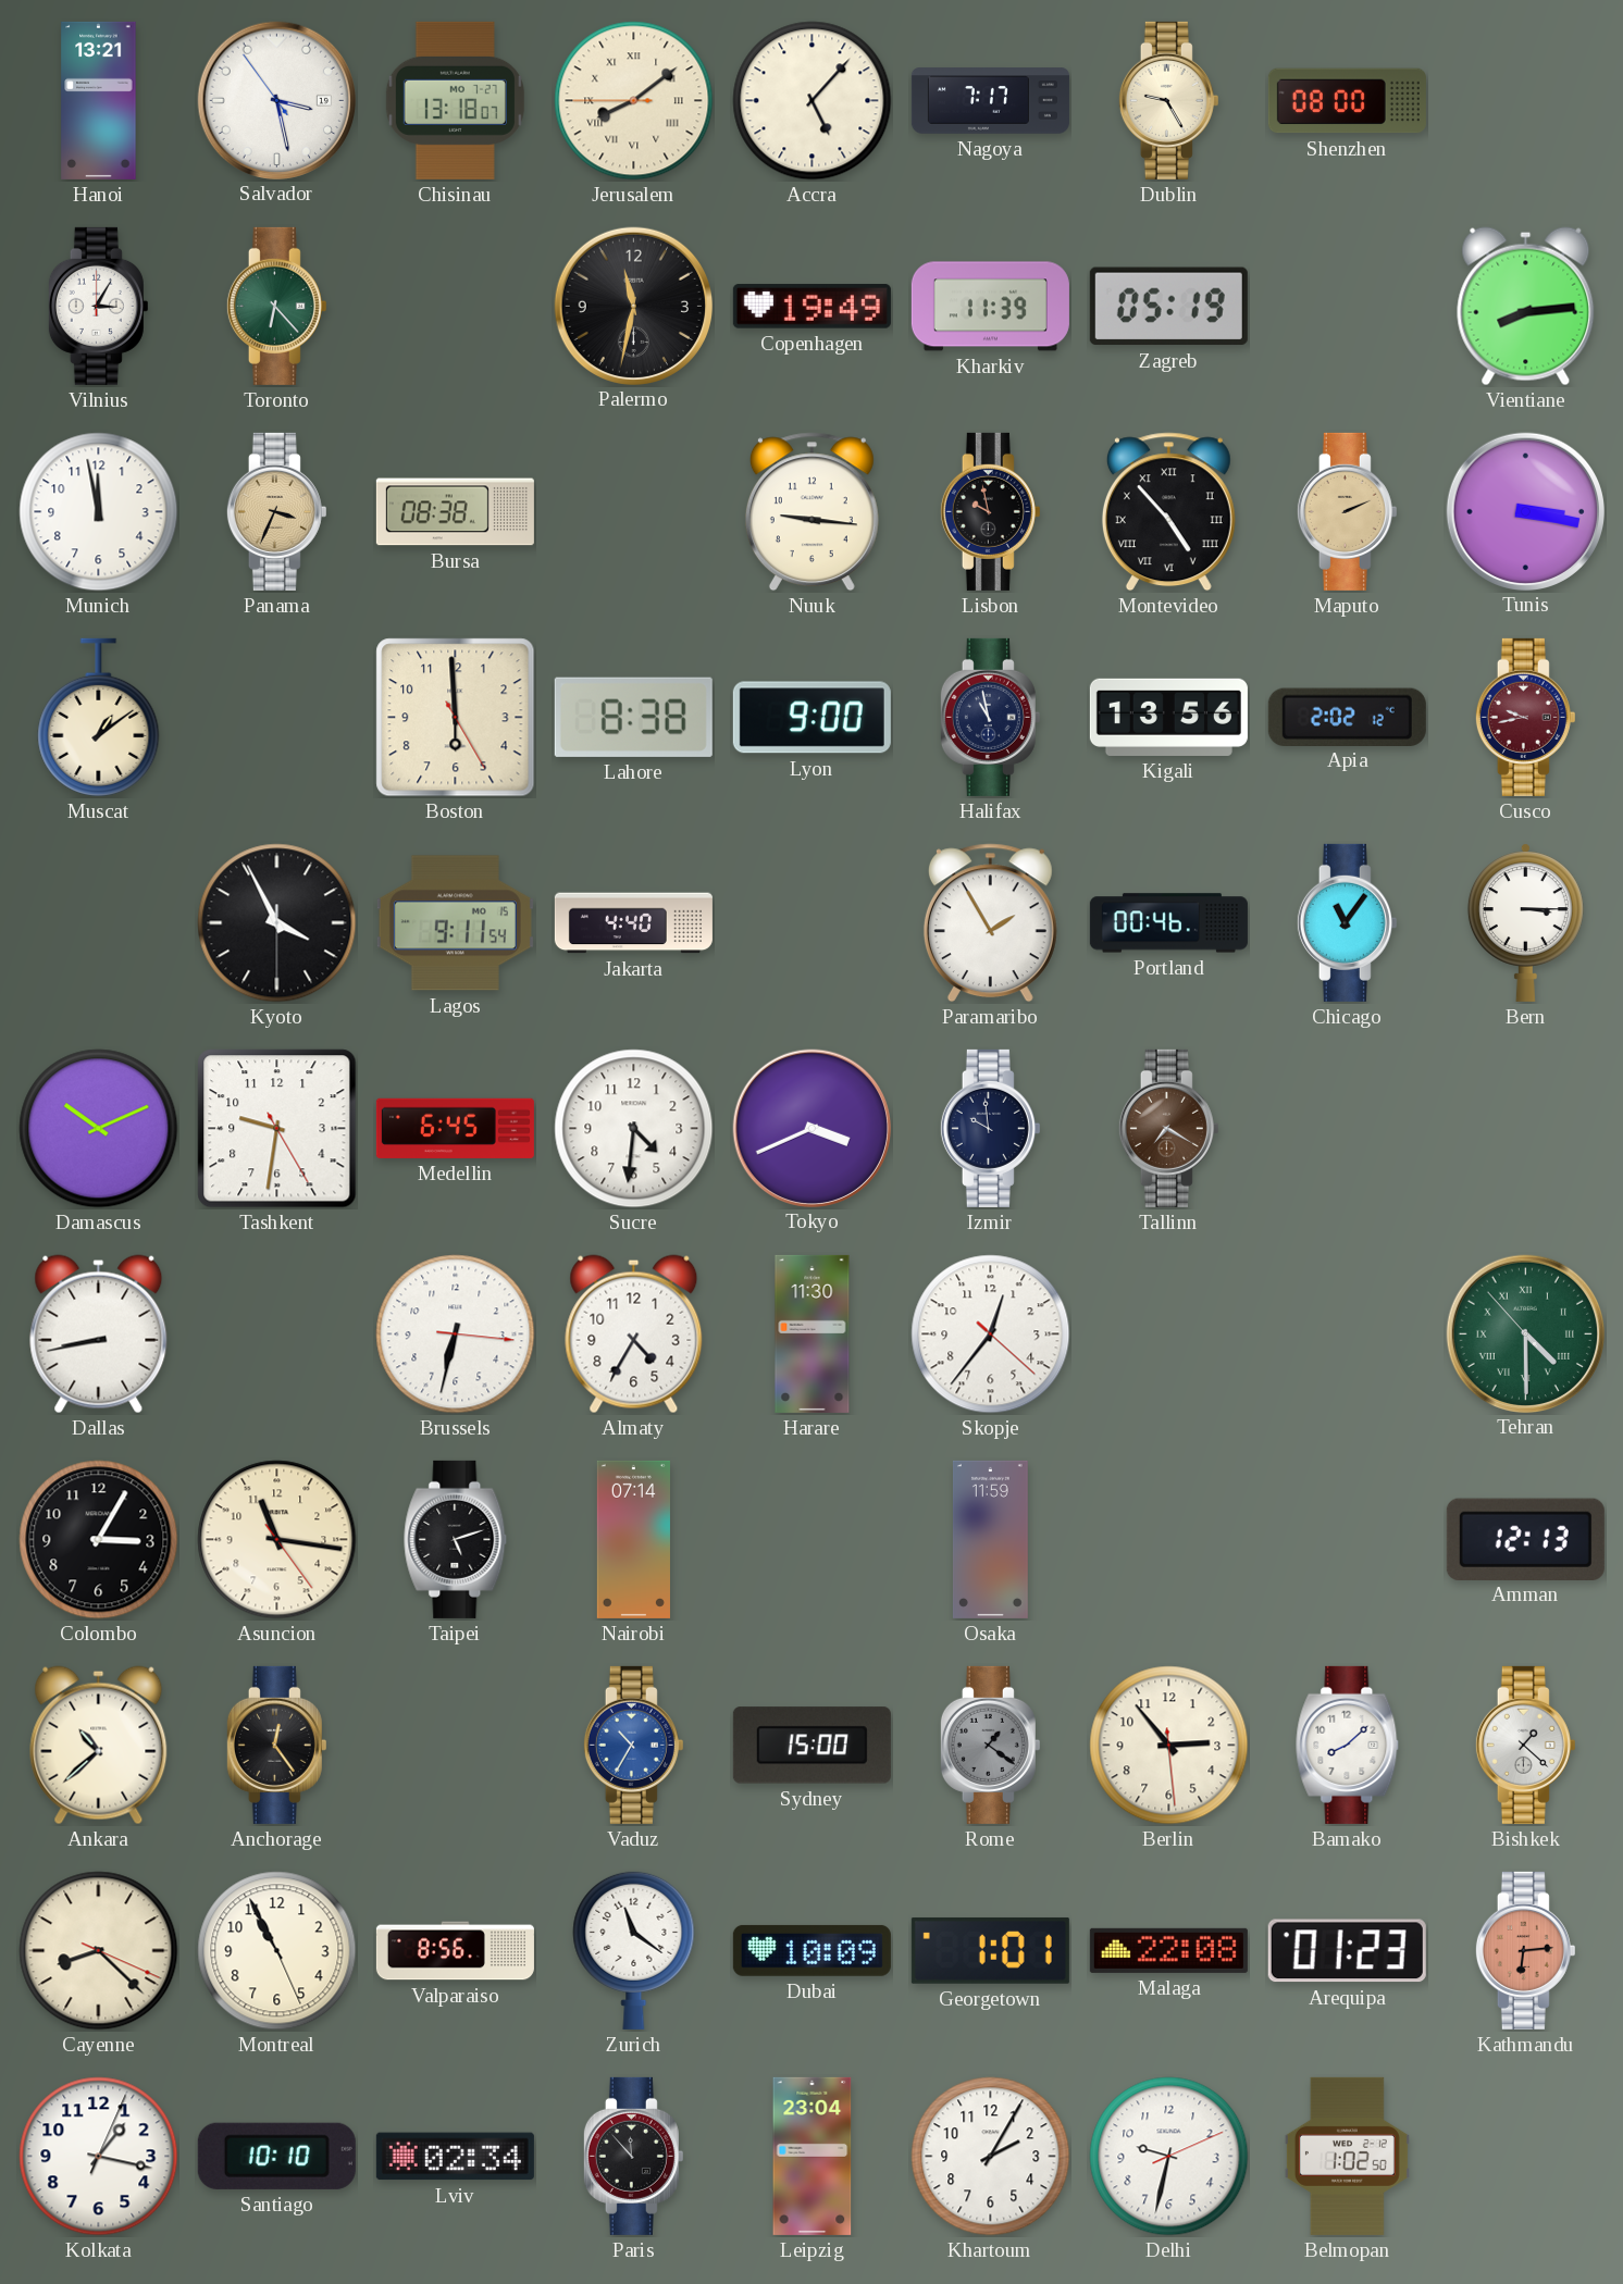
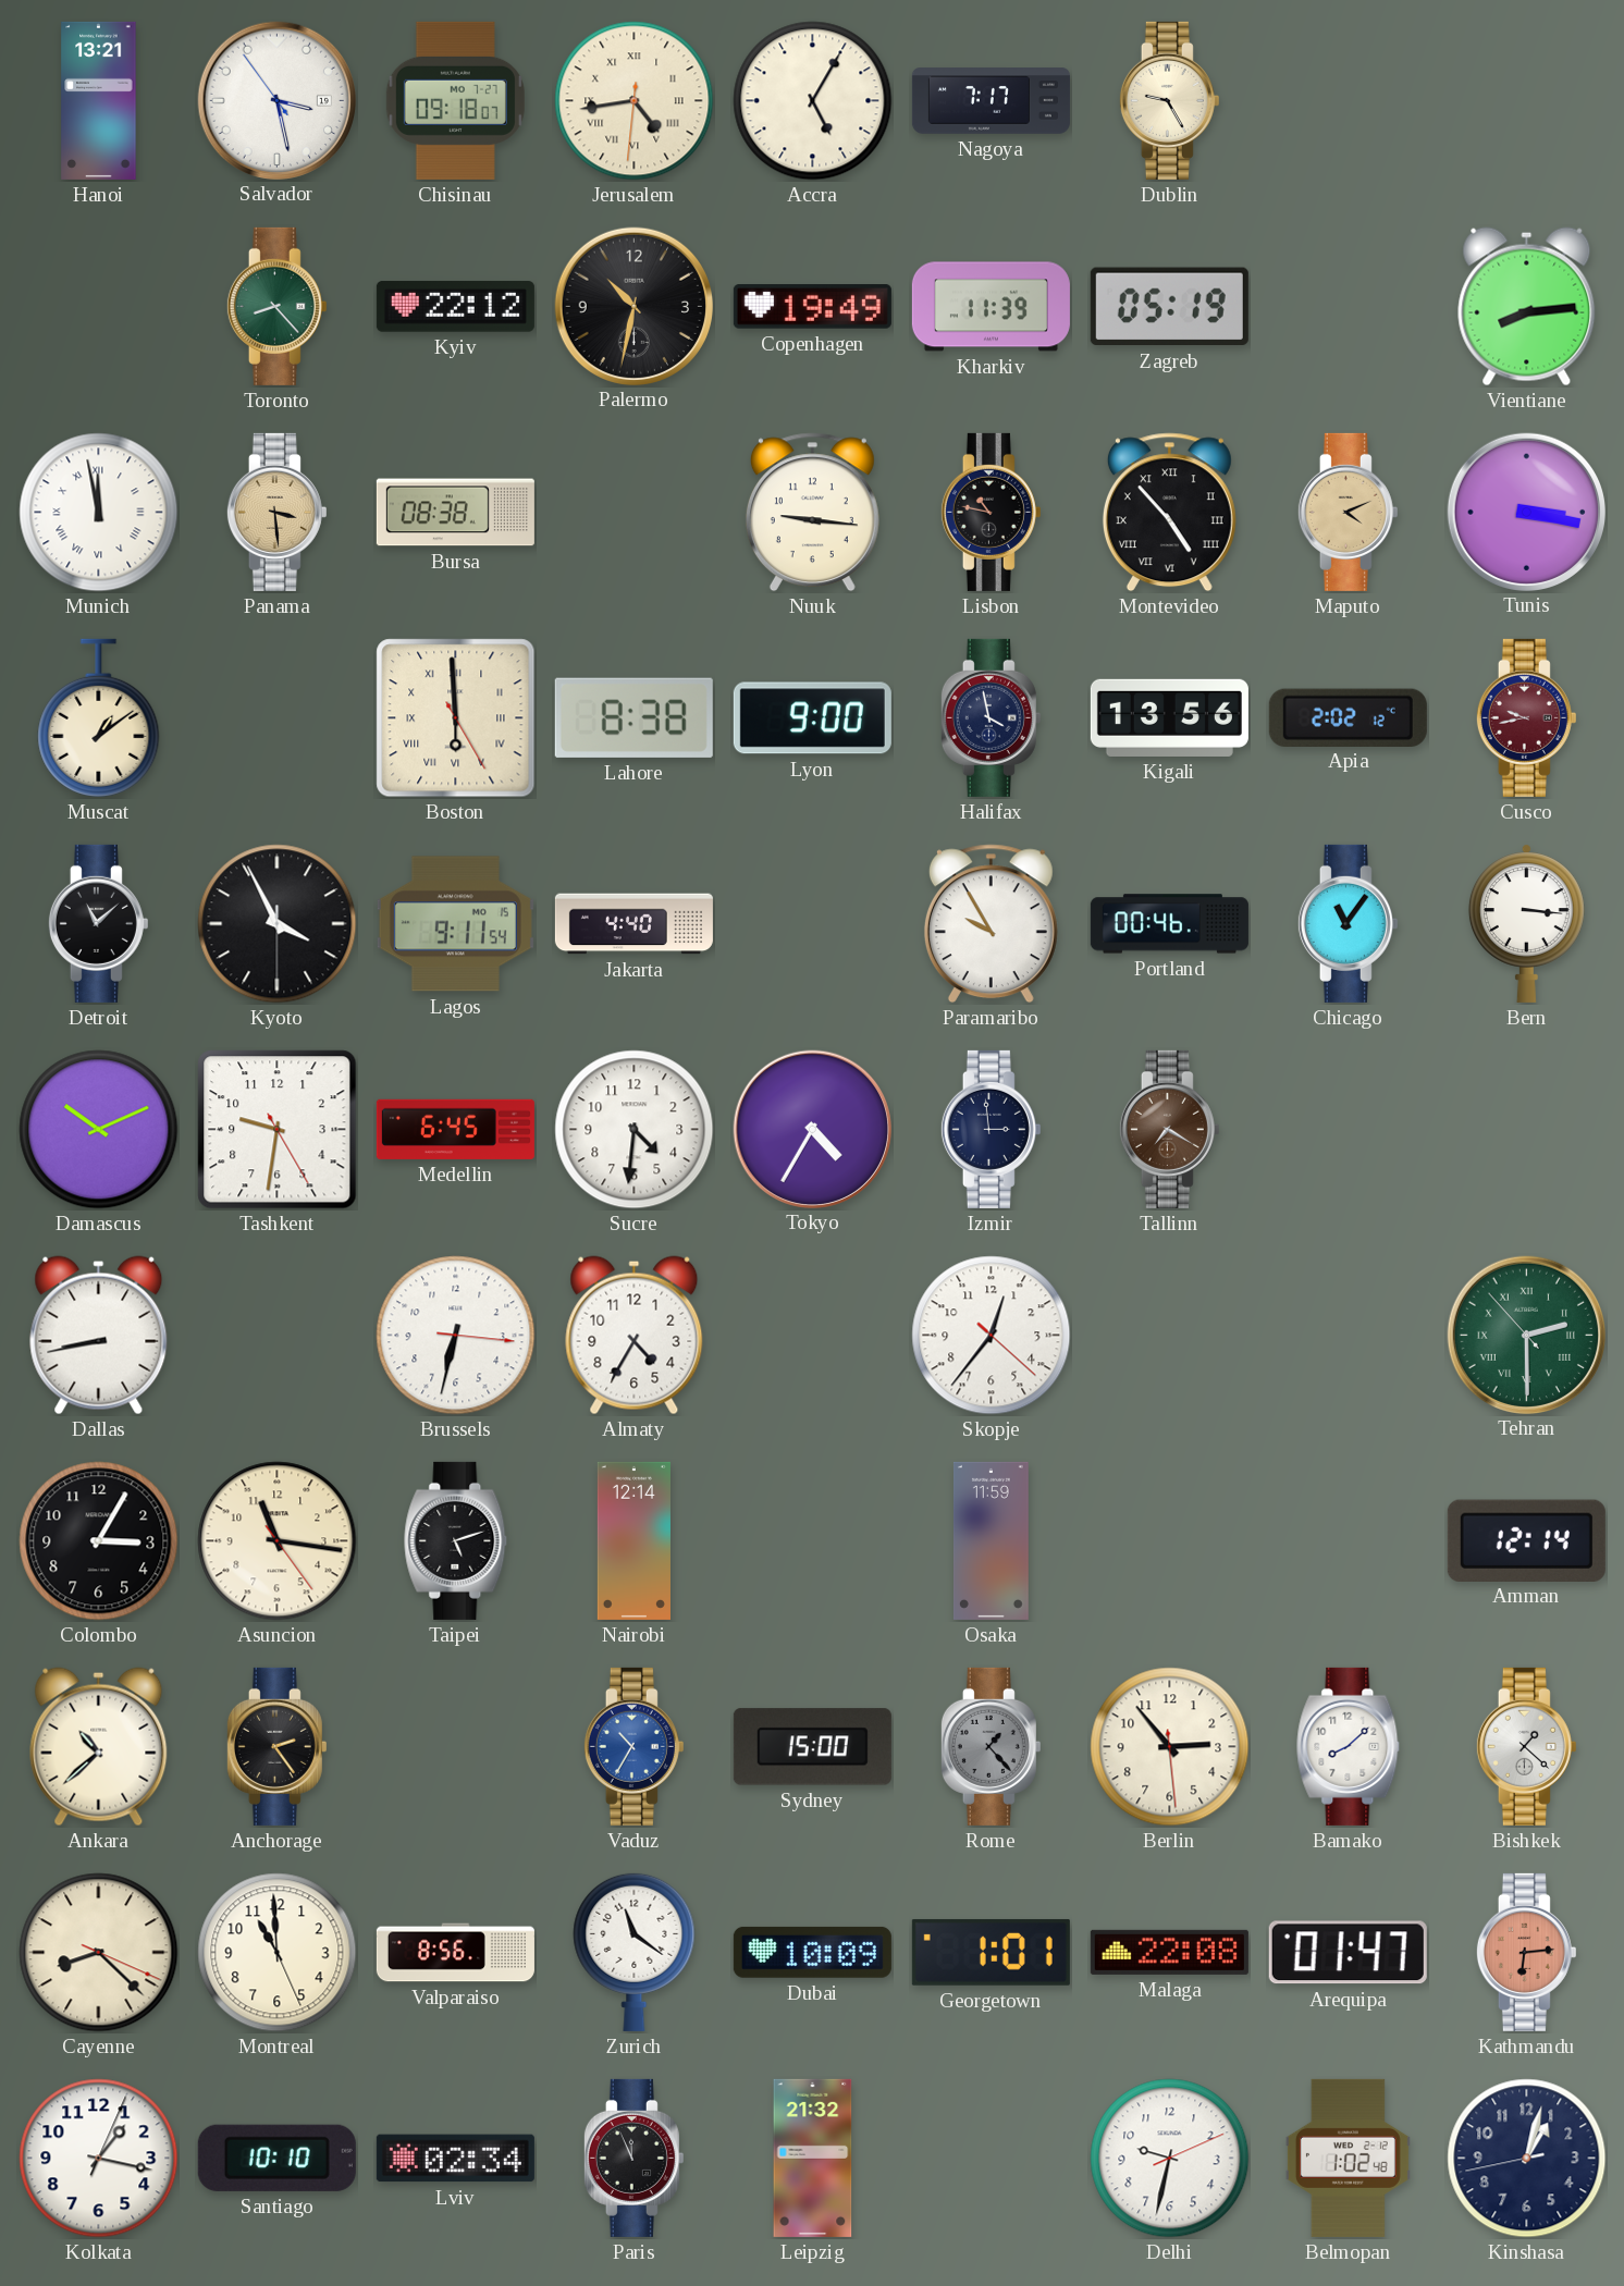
Chisinau: 13:18 -> 09:18
Jerusalem: 8:08 -> 4:43
Accra: 5:07 -> 5:05
Shenzhen: 08:00 -> none
Vilnius: 3:05 -> none
Toronto: 6:23 -> 8:23
Kyiv: none -> 22:12
Palermo: 11:32 -> 10:32
Munich numerals: Arabic -> Roman
Panama: 3:34 -> 3:29
Lisbon: 9:58 -> 10:47
Maputo: 2:11 -> 4:11
Boston numerals: Arabic -> Roman
Halifax: 10:58 -> 3:58
Detroit: none -> 11:08
Paramaribo: 1:55 -> 9:55
Bern: 3:15 -> 3:16
Tokyo: 3:41 -> 4:35
Izmir: 9:59 -> 2:59
Harare: 11:30 -> none
Tehran: 4:29 -> 2:29
Nairobi: 07:14 -> 12:14
Amman: 12:13 -> 12:14
Anchorage: 12:24 -> 2:24
Rome: 1:21 -> 1:23
Montreal: 10:55 -> 10:59
Arequipa: 01:23 -> 01:47
Paris: 11:53 -> 11:56
Leipzig: 23:04 -> 21:32
Khartoum: 2:05 -> none
Belmopan: 1:02:50 -> 1:02:48
Kinshasa: none -> 1:02
